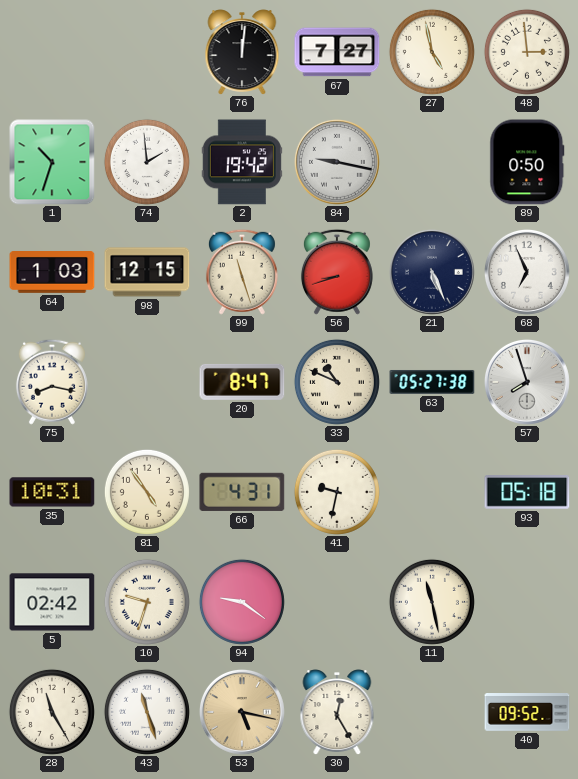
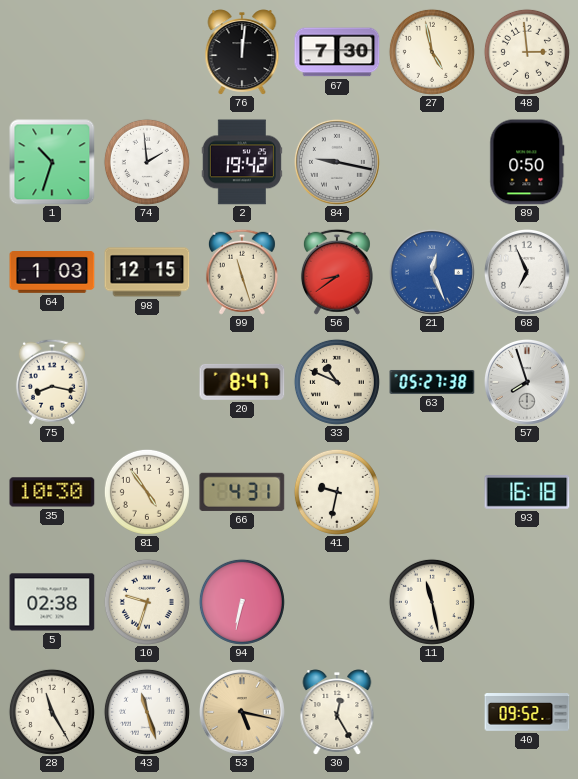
67: 7:27 -> 7:30
56: 8:42 -> 8:39
21: 5:26 -> 12:26
21 dial: navy -> blue
35: 10:31 -> 10:30
93: 05:18 -> 16:18
5: 02:42 -> 02:38
94: 9:21 -> 6:32
